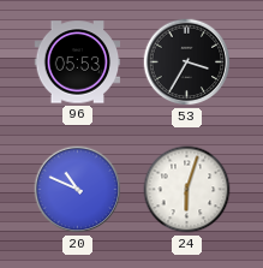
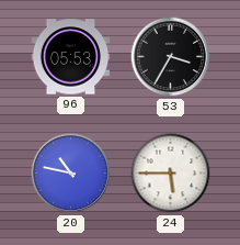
20: 10:49 -> 10:47
24: 6:03 -> 5:45
